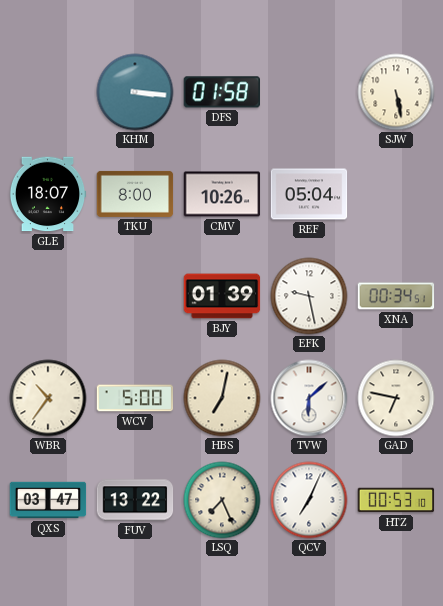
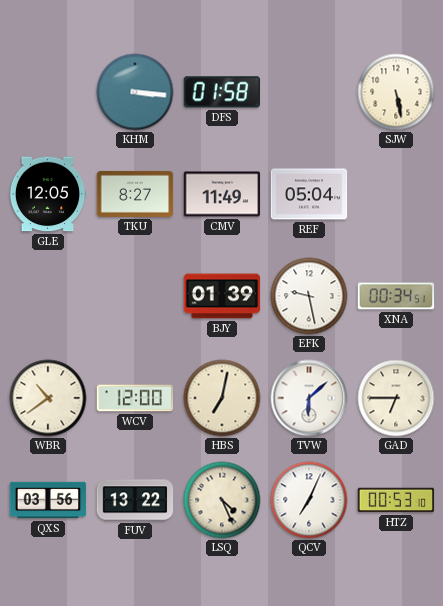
GLE: 18:07 -> 12:05
TKU: 8:00 -> 8:27
CMV: 10:26 -> 11:49
WBR: 10:36 -> 10:39
WCV: 5:00 -> 12:00
GAD: 6:47 -> 6:45
QXS: 03:47 -> 03:56
LSQ: 7:26 -> 4:26
